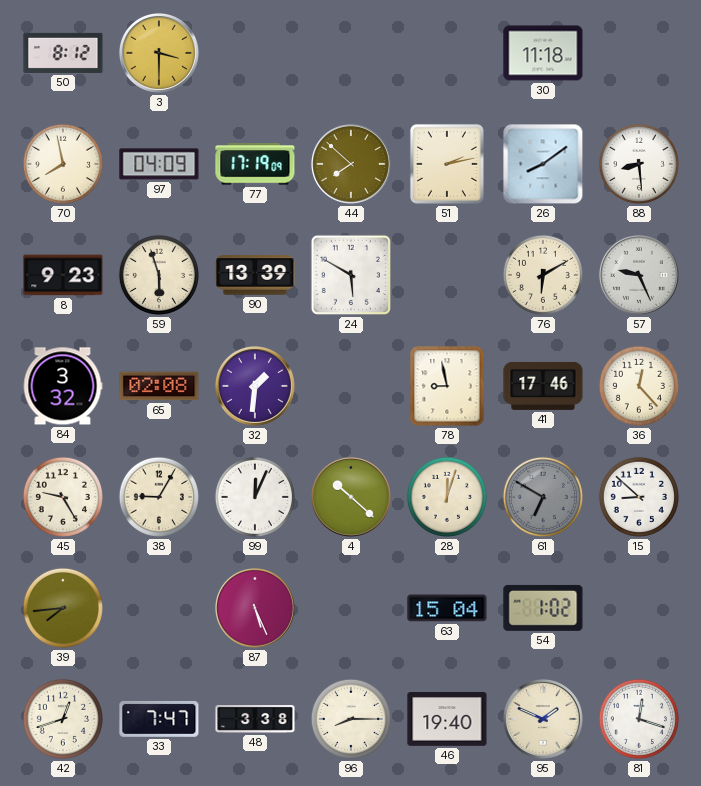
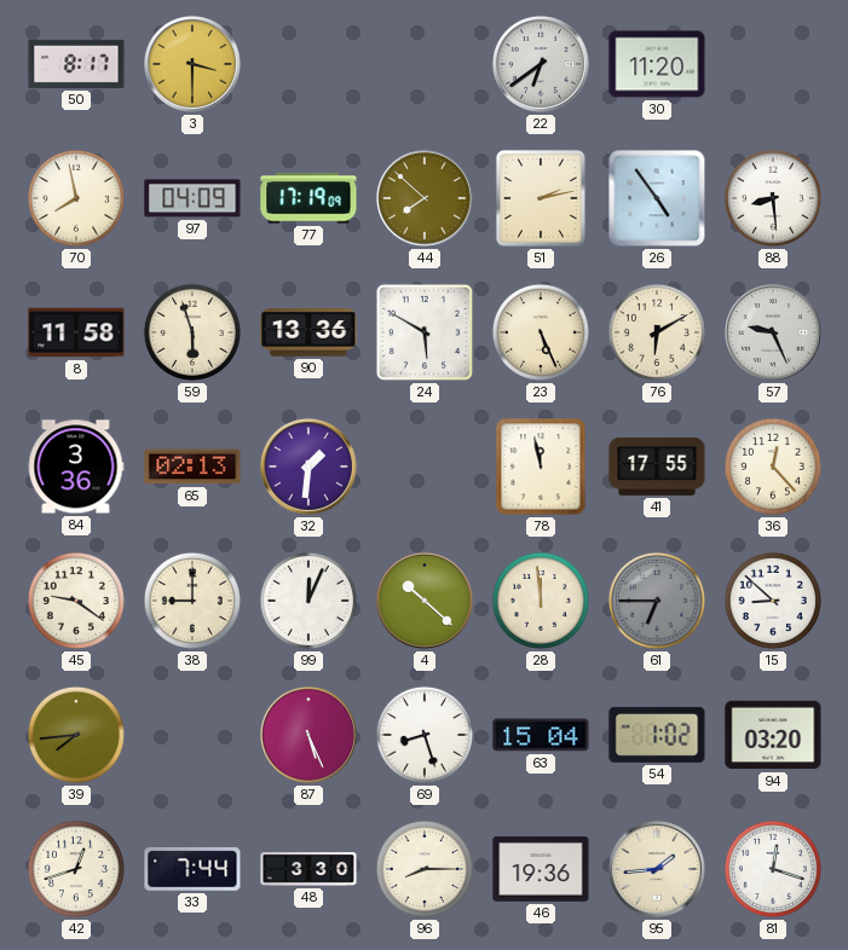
50: 8:12 -> 8:17
22: none -> 6:39
30: 11:18 -> 11:20
26: 8:09 -> 4:54
8: 9:23 -> 11:58
90: 13:39 -> 13:36
23: none -> 5:26
84: 3:32 -> 3:36
65: 02:08 -> 02:13
78: 8:58 -> 11:58
41: 17:46 -> 17:55
45: 9:25 -> 9:21
38: 9:05 -> 9:00
28: 12:03 -> 11:59
61: 6:50 -> 6:45
69: none -> 8:27
94: none -> 03:20
33: 7:47 -> 7:44
48: 3:38 -> 3:30
46: 19:40 -> 19:36
95: 1:49 -> 1:44
